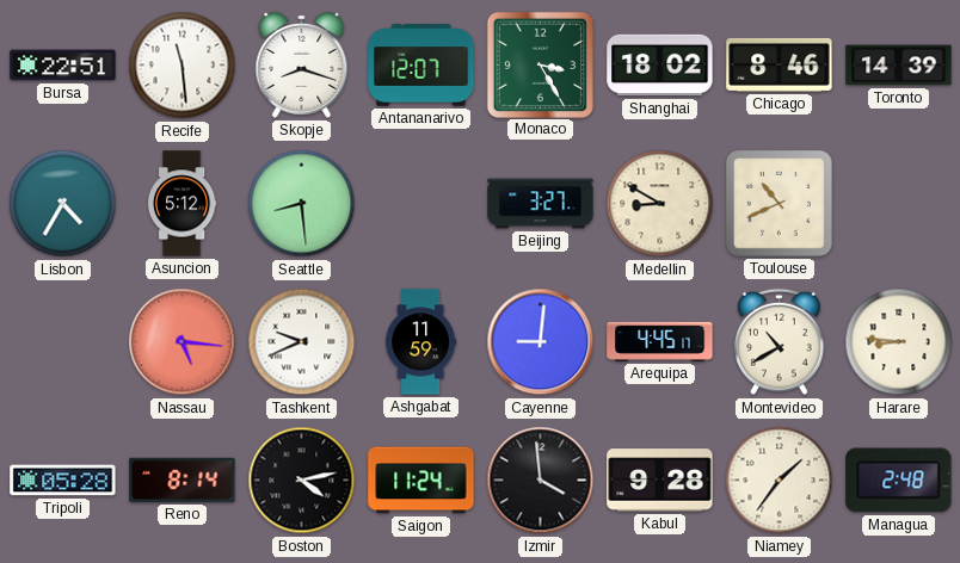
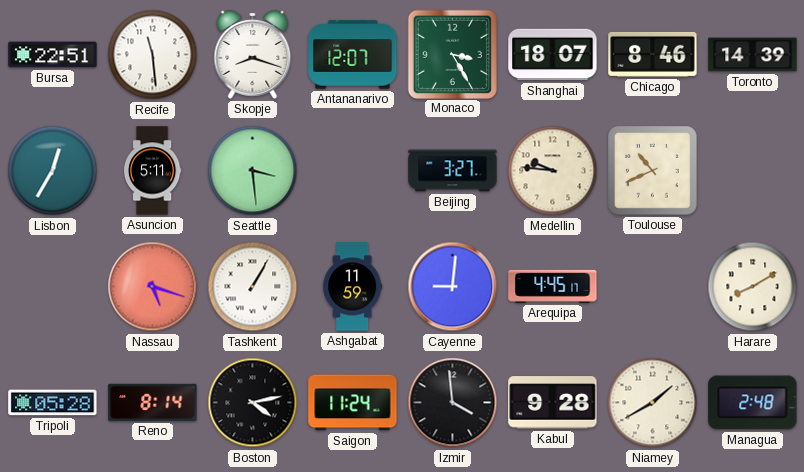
Shanghai: 18:02 -> 18:07
Lisbon: 4:35 -> 12:35
Asuncion: 5:12 -> 5:11
Seattle: 8:29 -> 3:29
Medellin: 8:50 -> 9:46
Nassau: 5:16 -> 5:18
Tashkent: 9:41 -> 1:05
Montevideo: 10:40 -> none
Harare: 8:46 -> 8:10
Niamey: 1:36 -> 1:40
